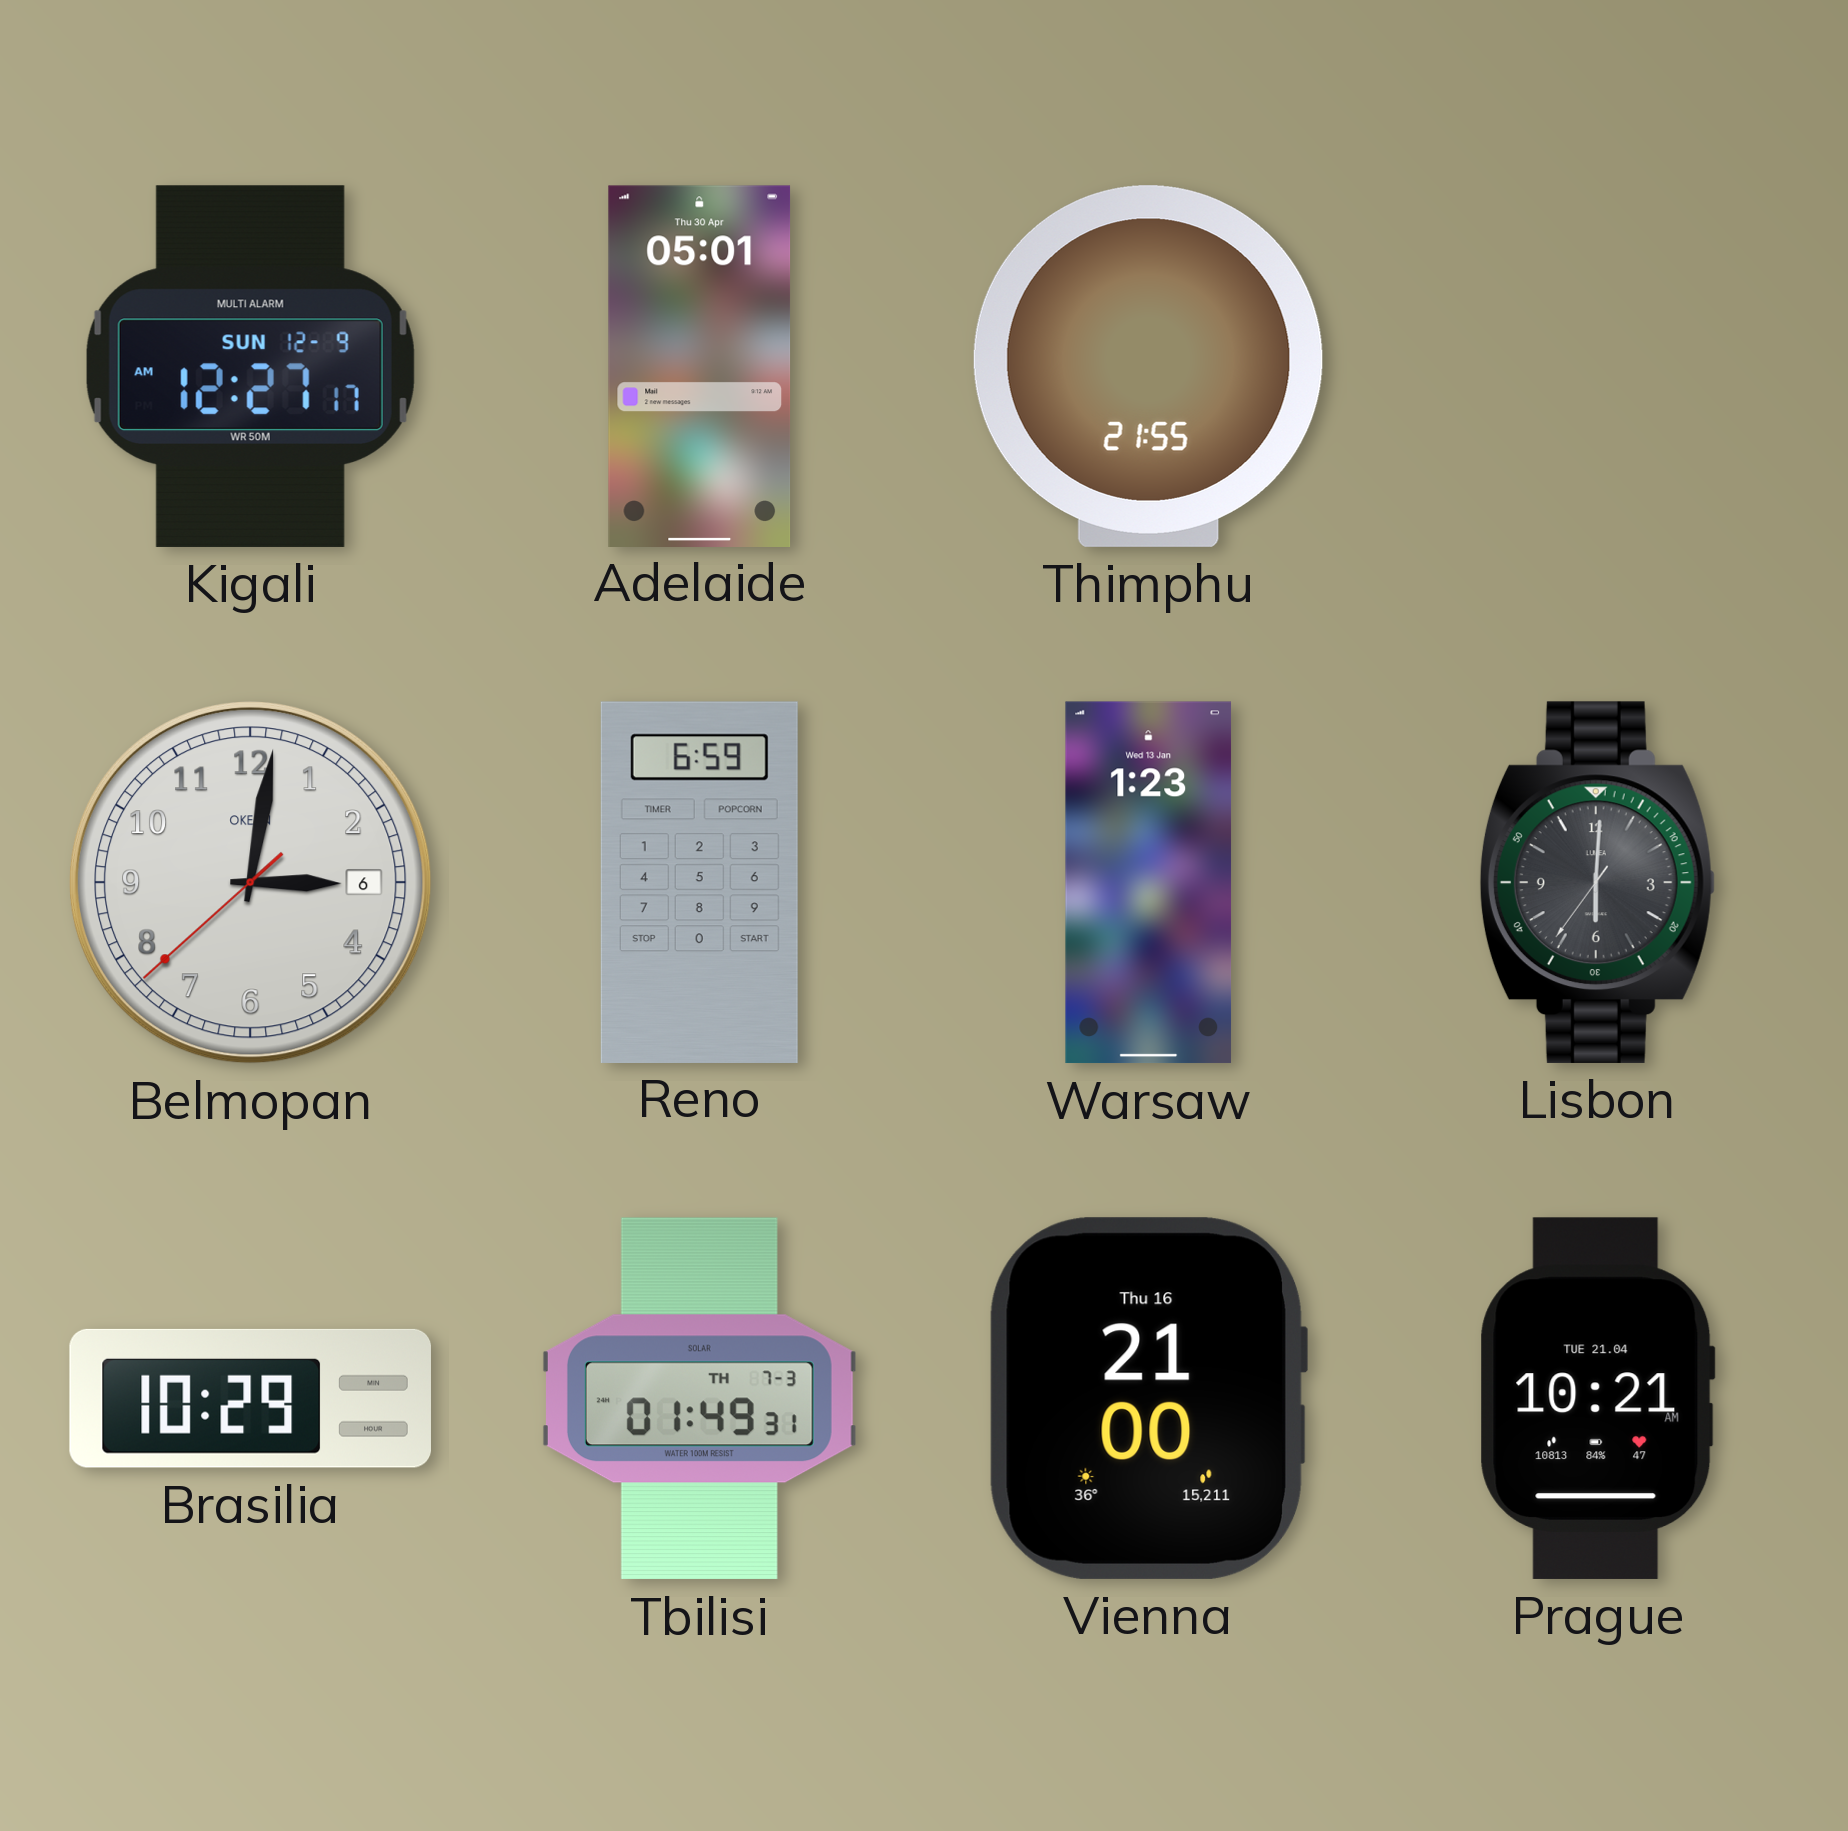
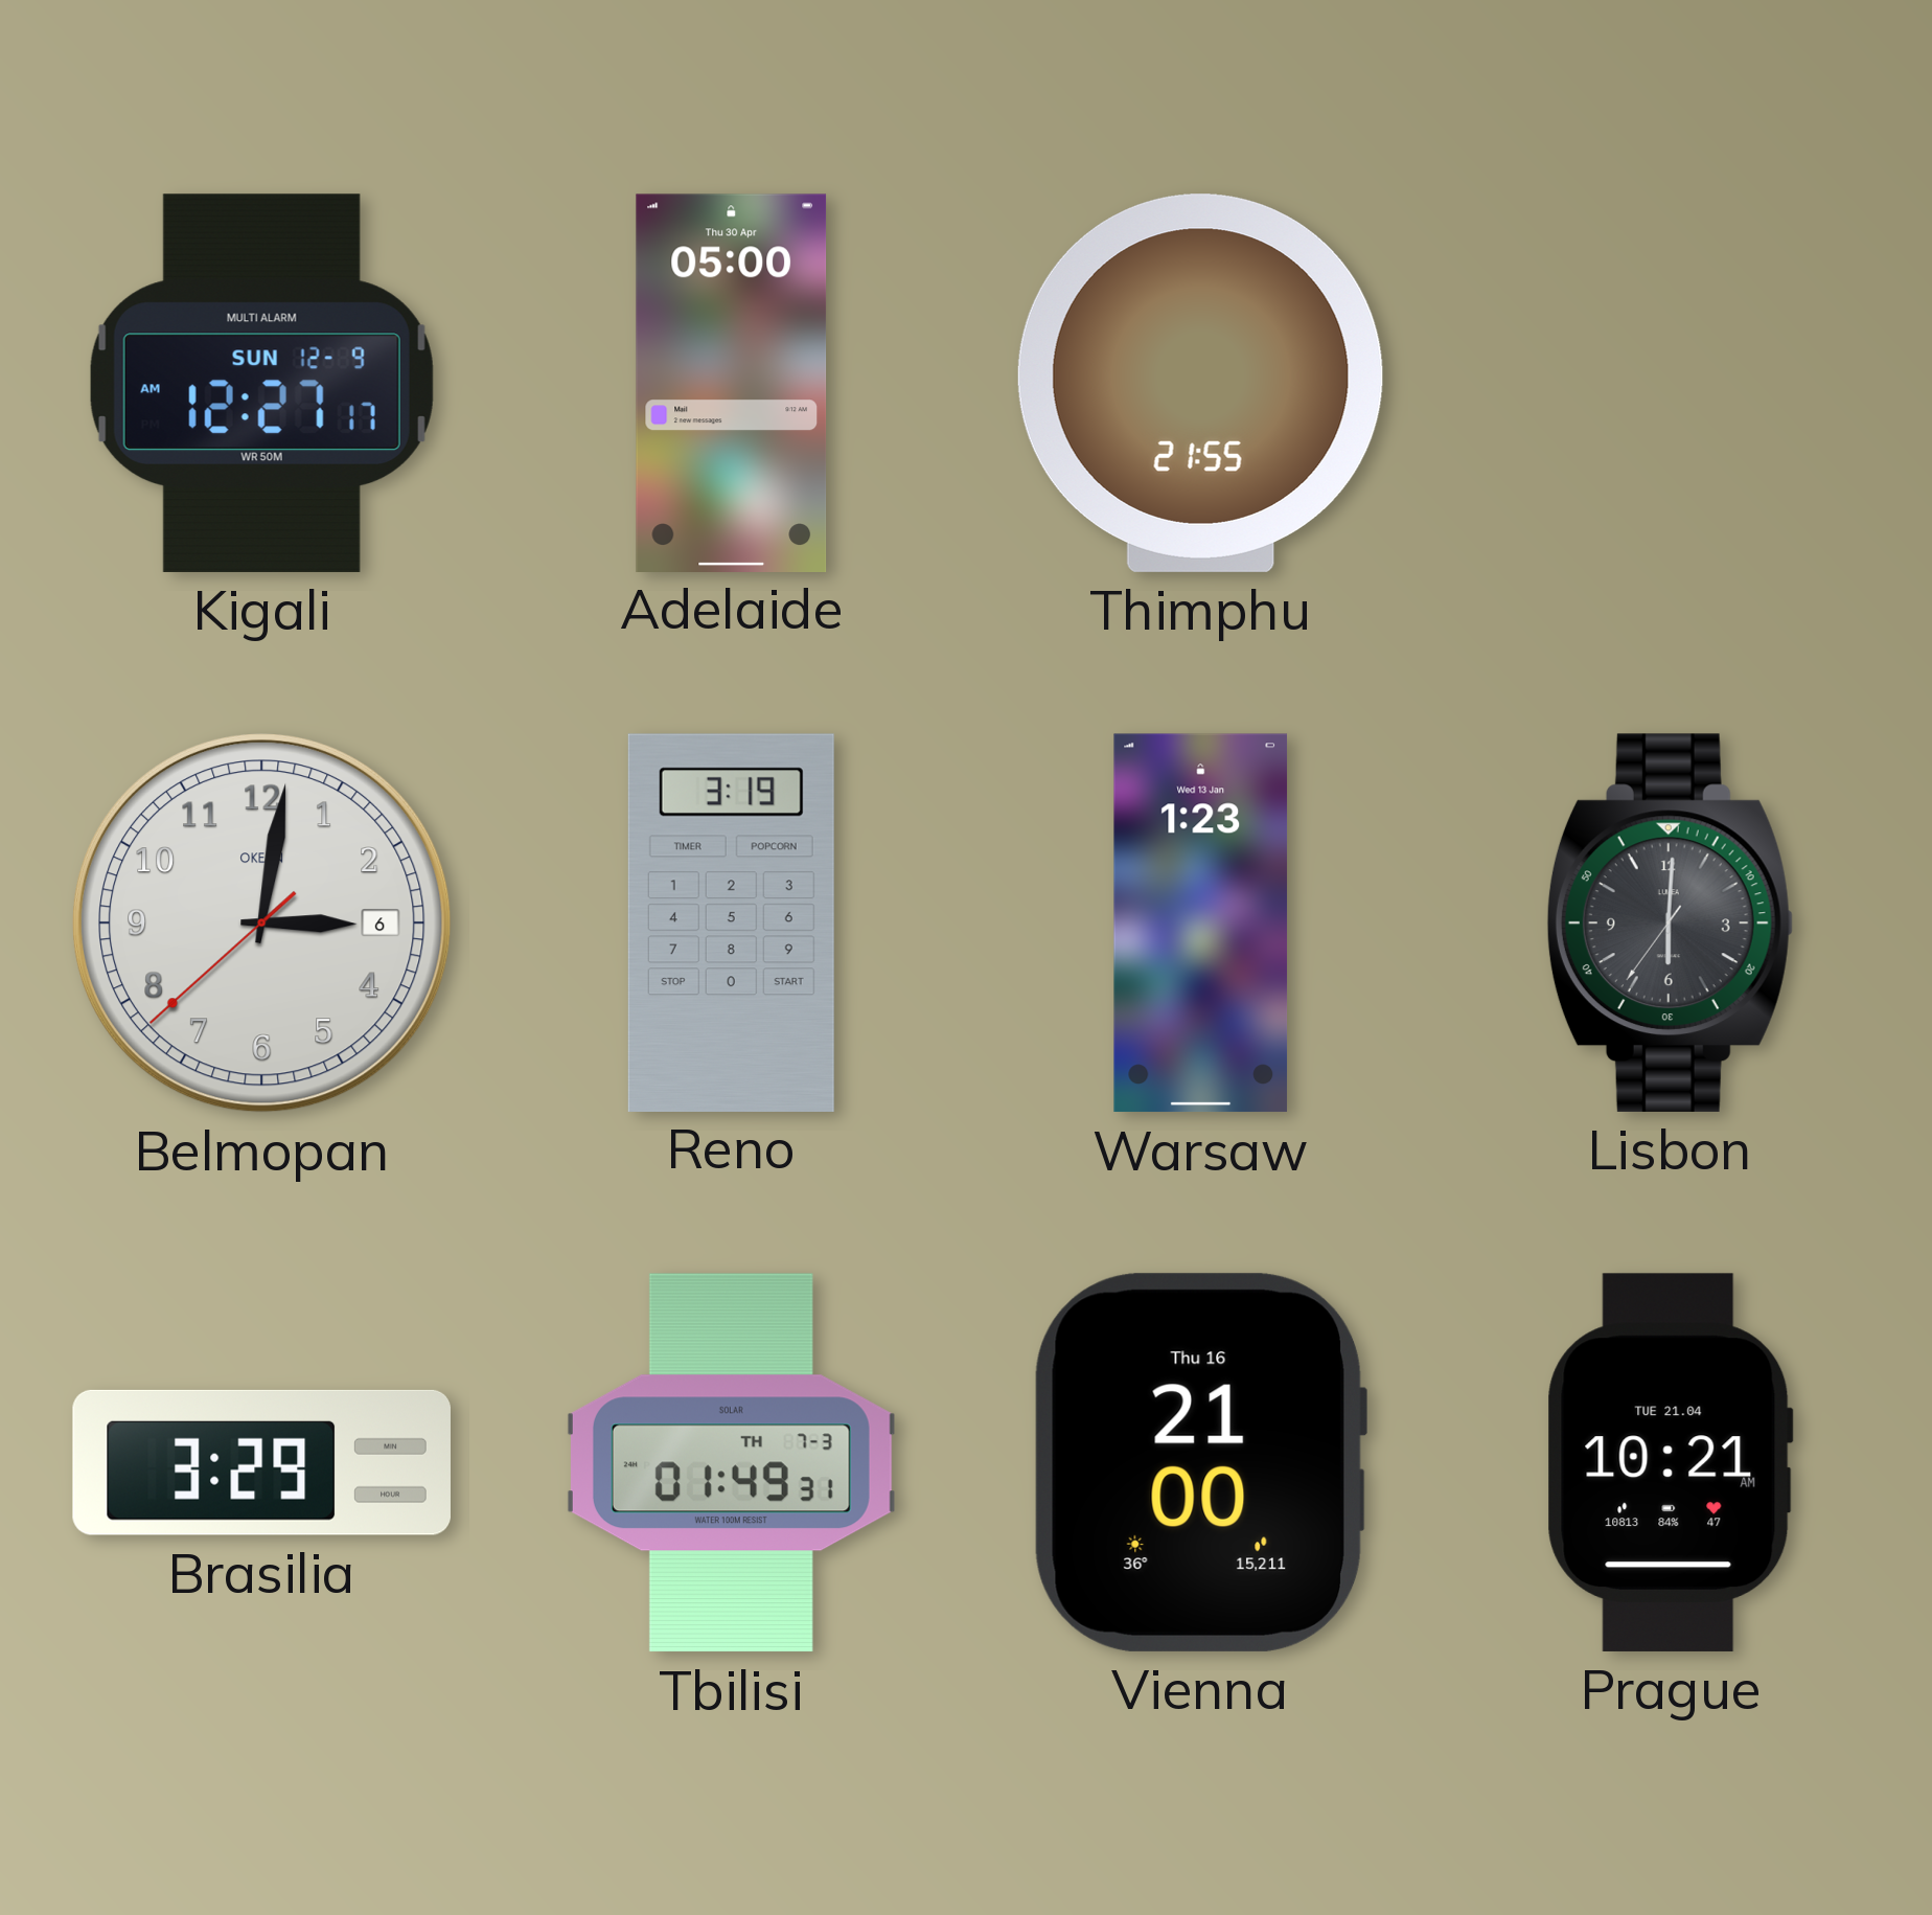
Adelaide: 05:01 -> 05:00
Reno: 6:59 -> 3:19
Brasilia: 10:29 -> 3:29
